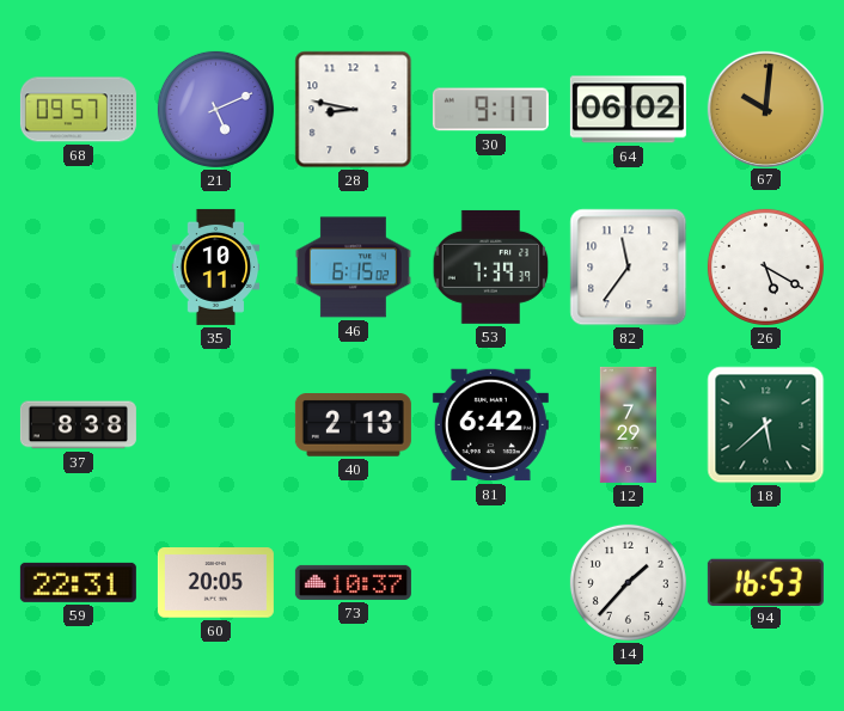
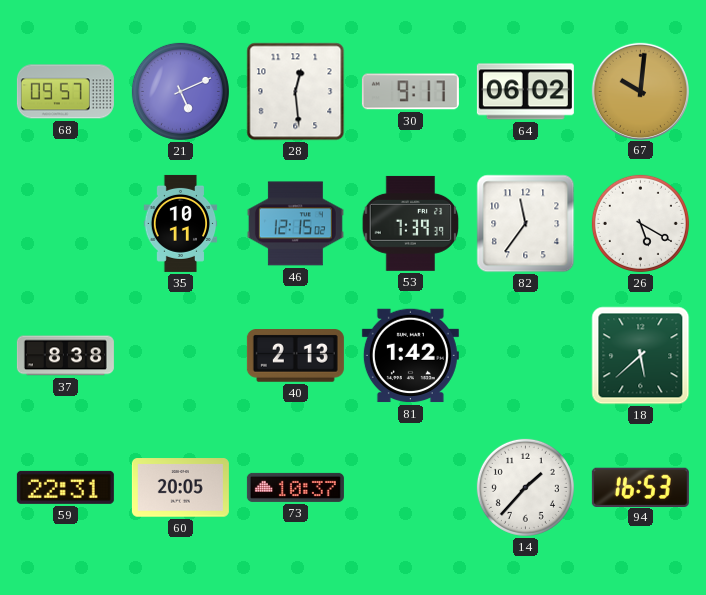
28: 8:47 -> 12:29
46: 6:15 -> 12:15
81: 6:42 -> 1:42
12: 7:29 -> none
